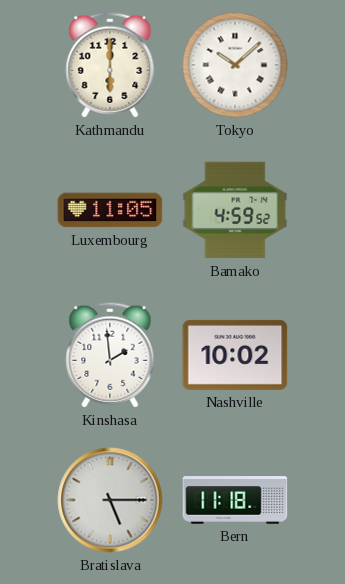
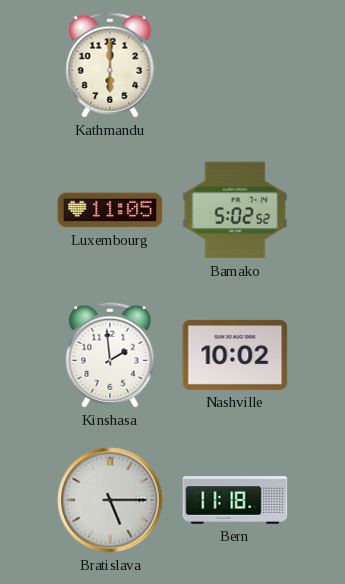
Tokyo: 10:08 -> none
Bamako: 4:59 -> 5:02
